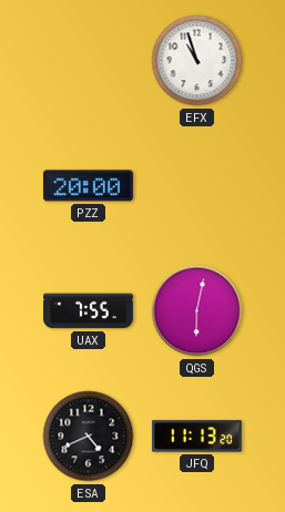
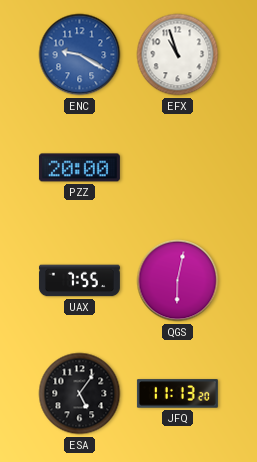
ENC: none -> 9:20
ESA: 4:41 -> 5:06
